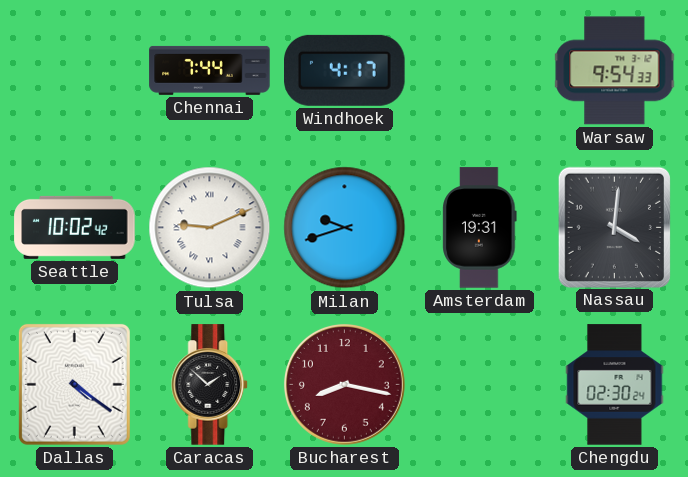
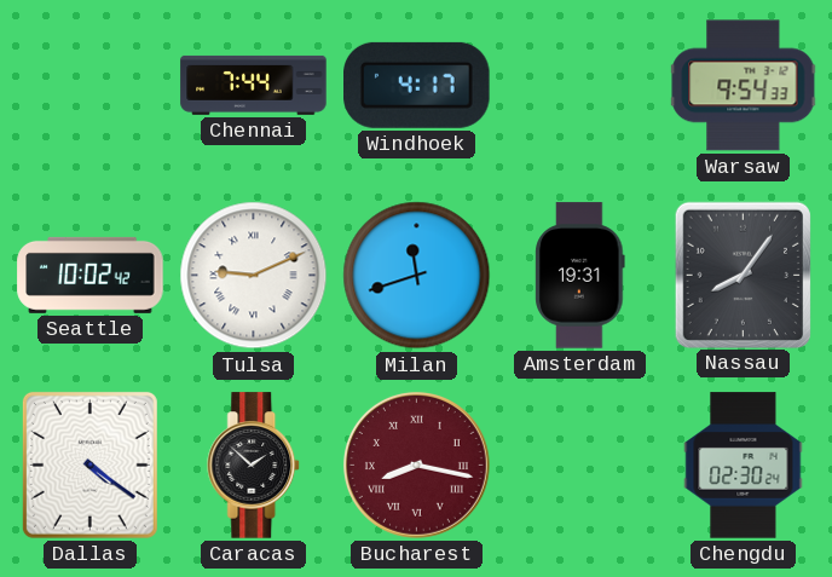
Milan: 9:42 -> 11:42
Nassau: 4:01 -> 8:06
Bucharest numerals: Arabic -> Roman
